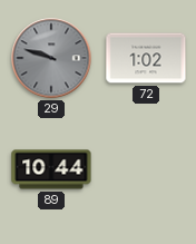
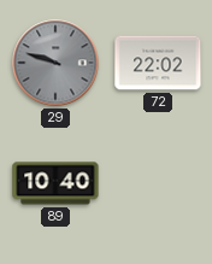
72: 1:02 -> 22:02
89: 10:44 -> 10:40
